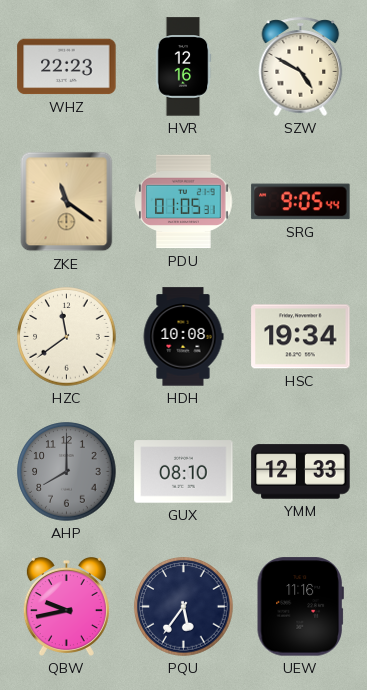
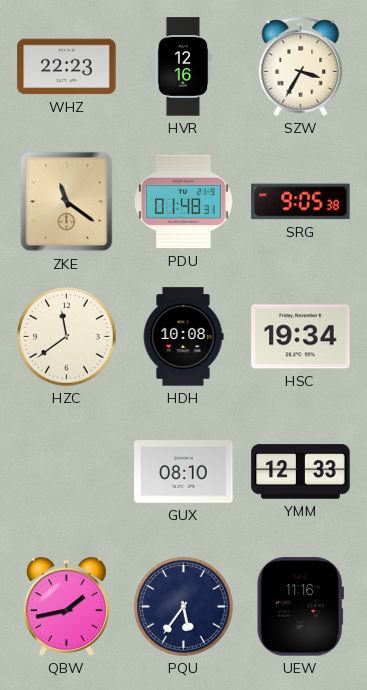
SZW: 4:50 -> 3:35
PDU: 01:05 -> 01:48
SRG: 9:05:44 -> 9:05:38
AHP: 8:00 -> none
QBW: 9:43 -> 1:43
